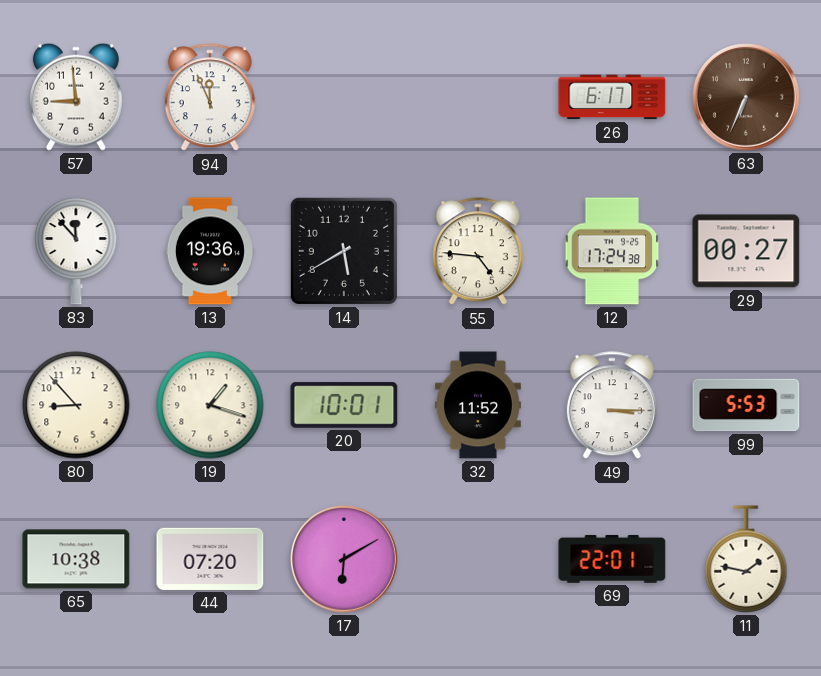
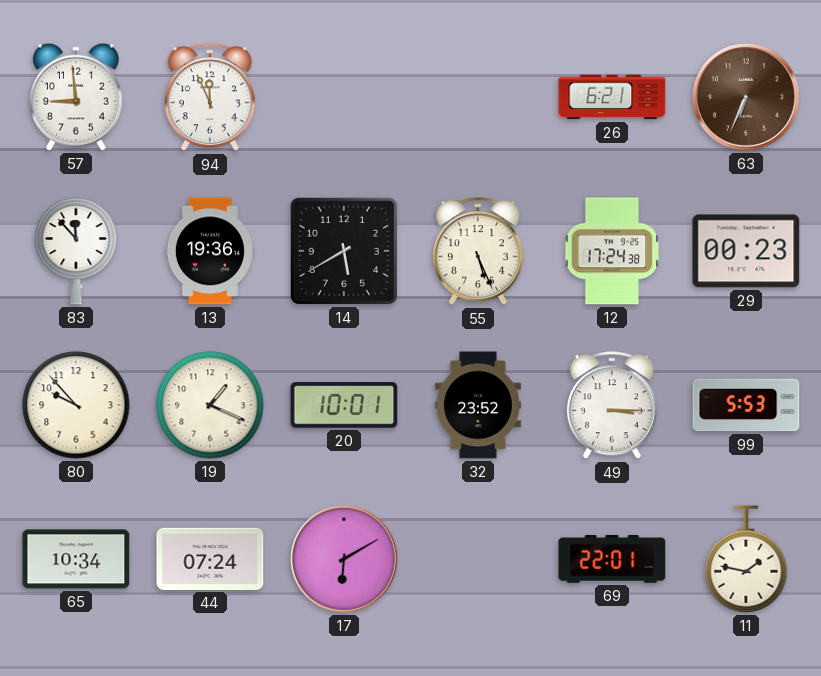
26: 6:17 -> 6:21
55: 4:46 -> 5:26
29: 00:27 -> 00:23
80: 8:53 -> 9:53
19: 1:18 -> 1:19
32: 11:52 -> 23:52
65: 10:38 -> 10:34
44: 07:20 -> 07:24
